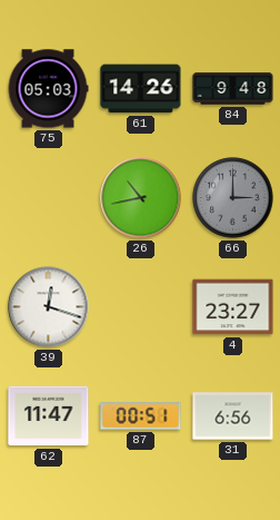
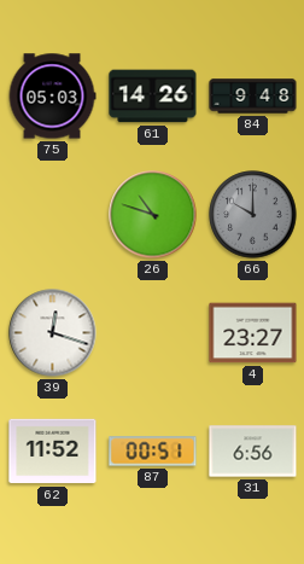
26: 10:43 -> 10:48
66: 3:00 -> 10:00
62: 11:47 -> 11:52
